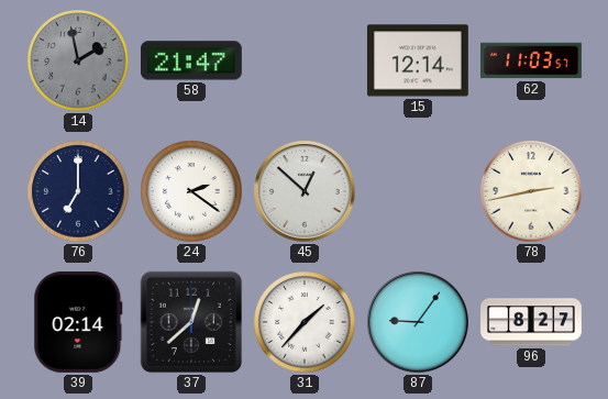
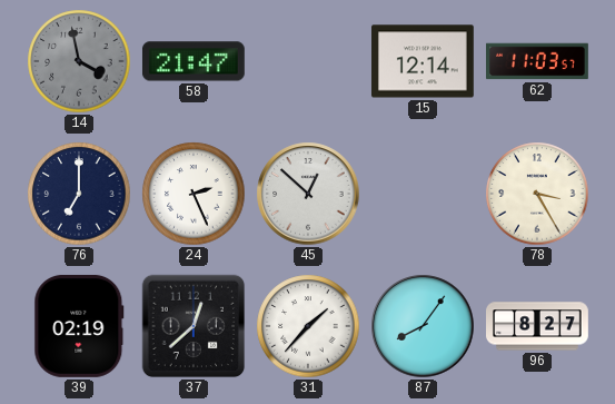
14: 1:58 -> 3:58
24: 2:21 -> 2:26
78: 2:43 -> 3:25
39: 02:14 -> 02:19
87: 9:06 -> 8:06
